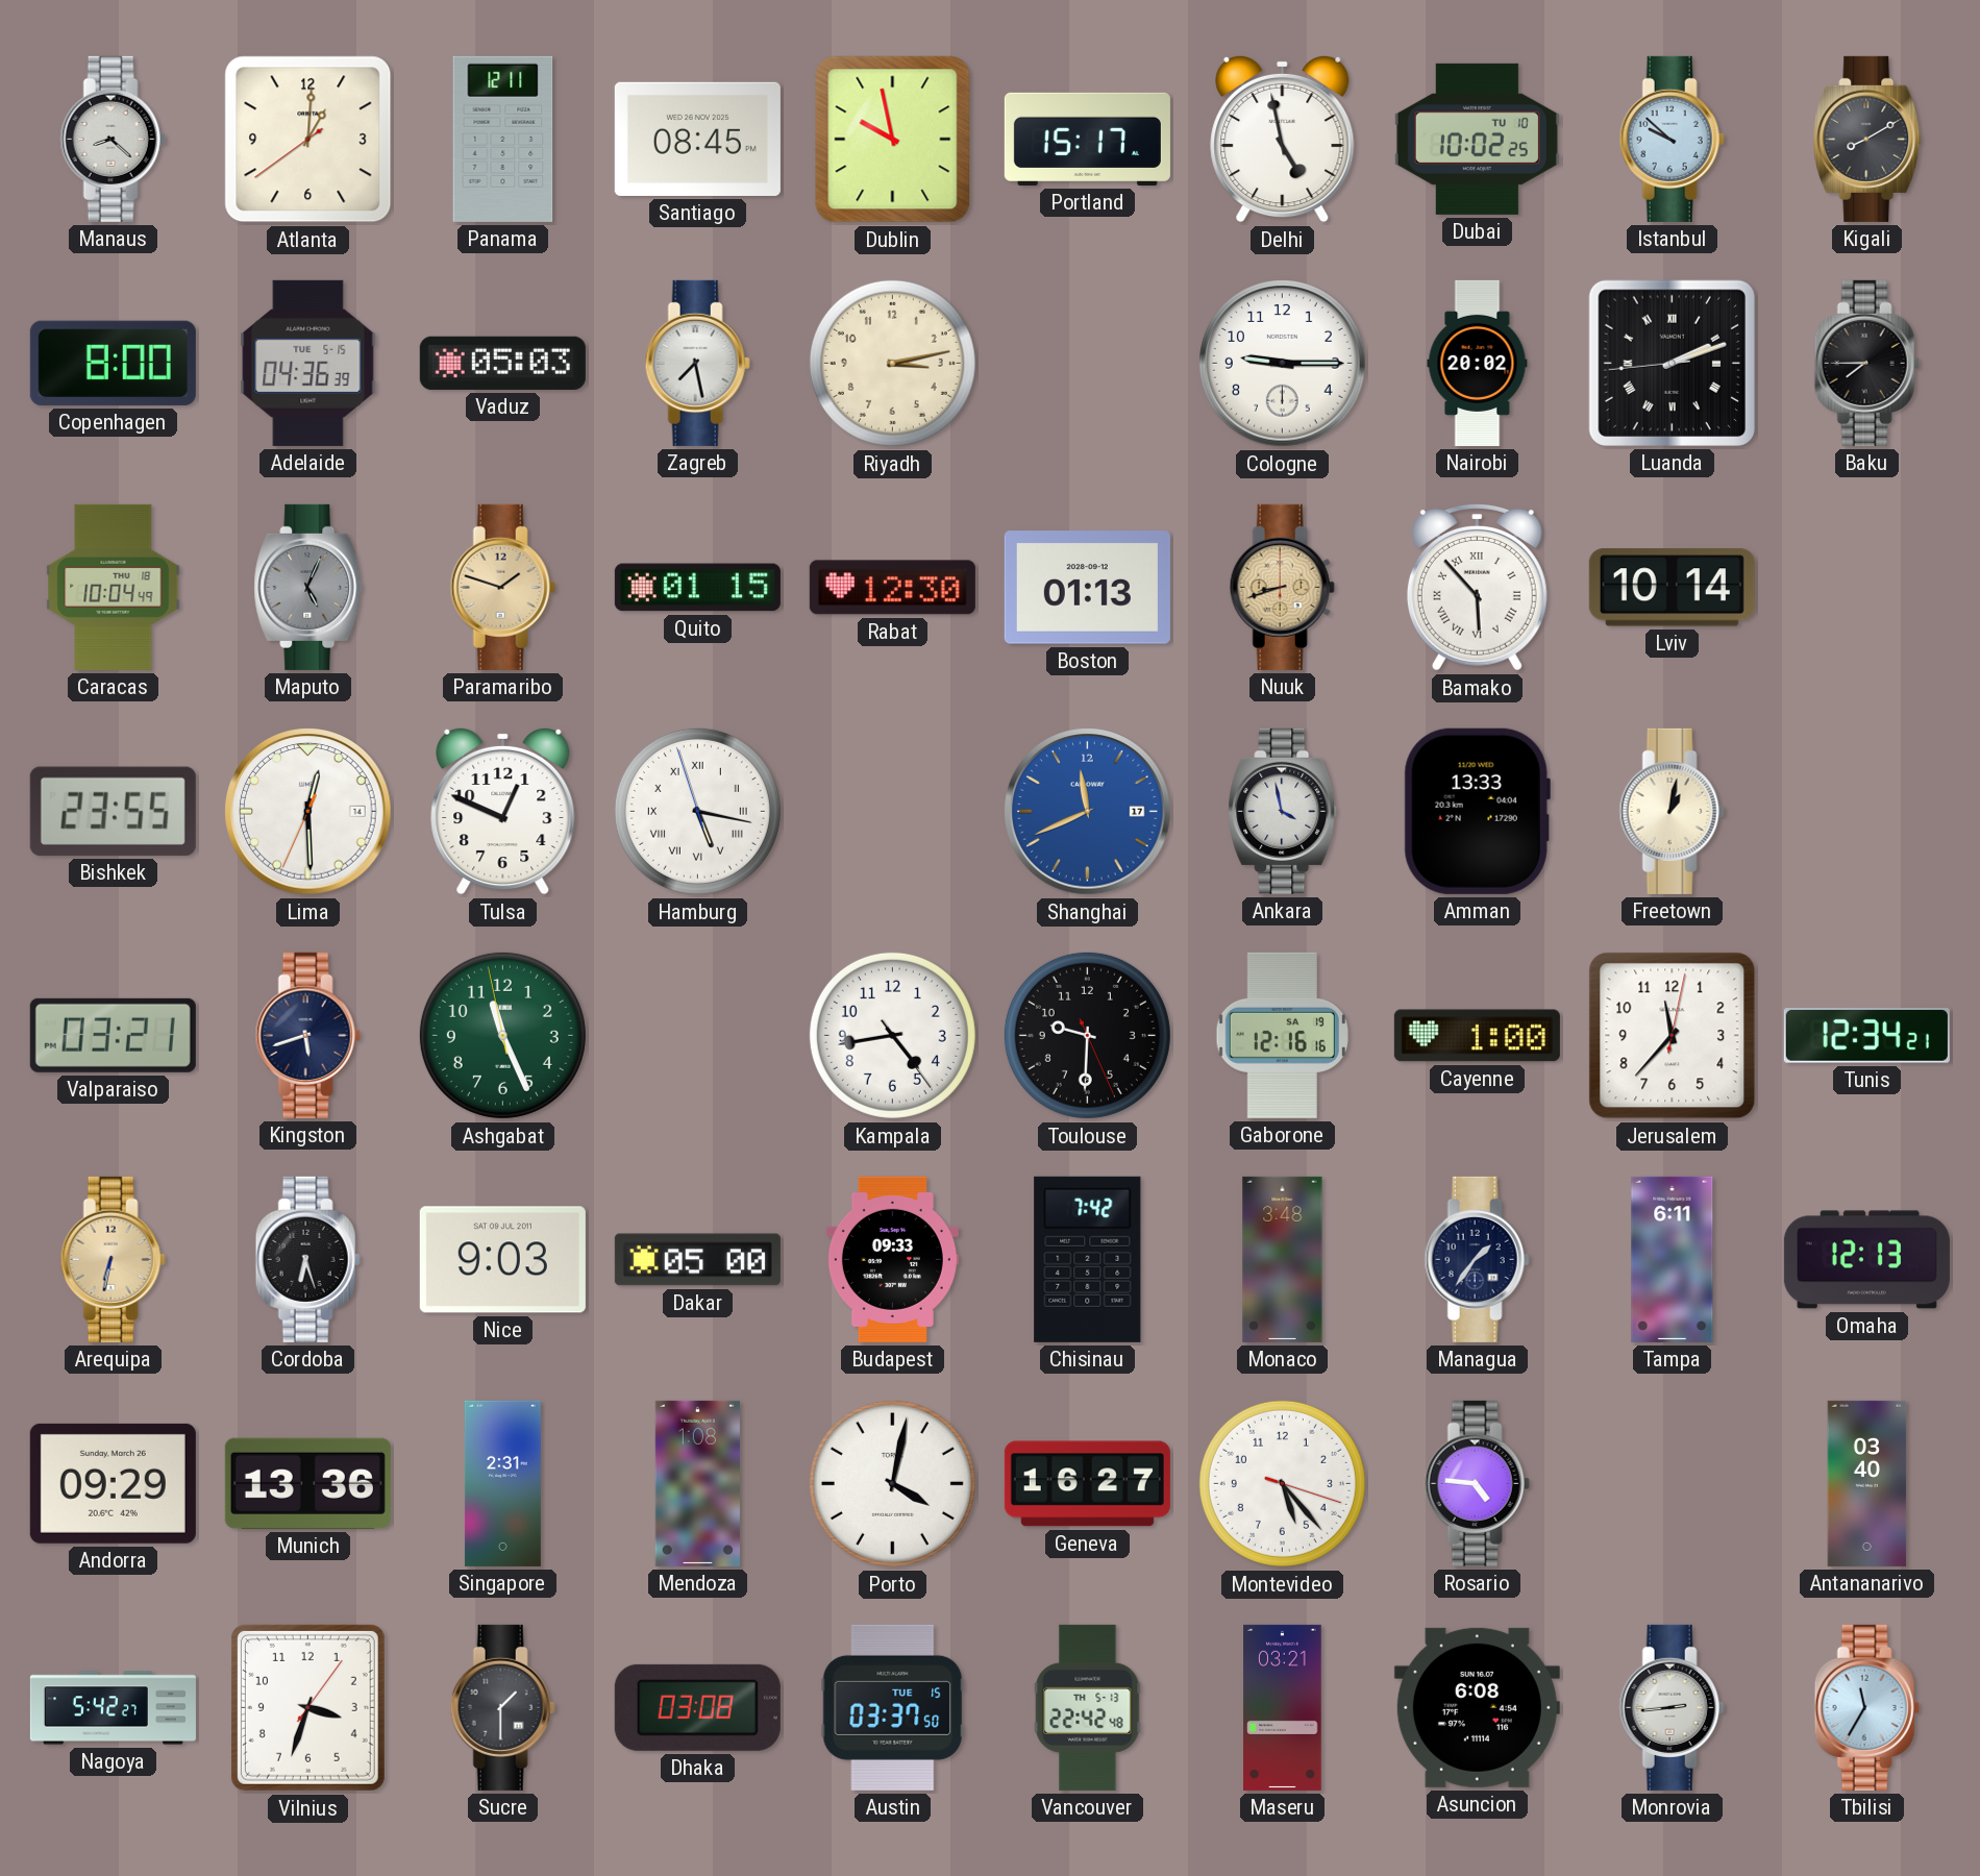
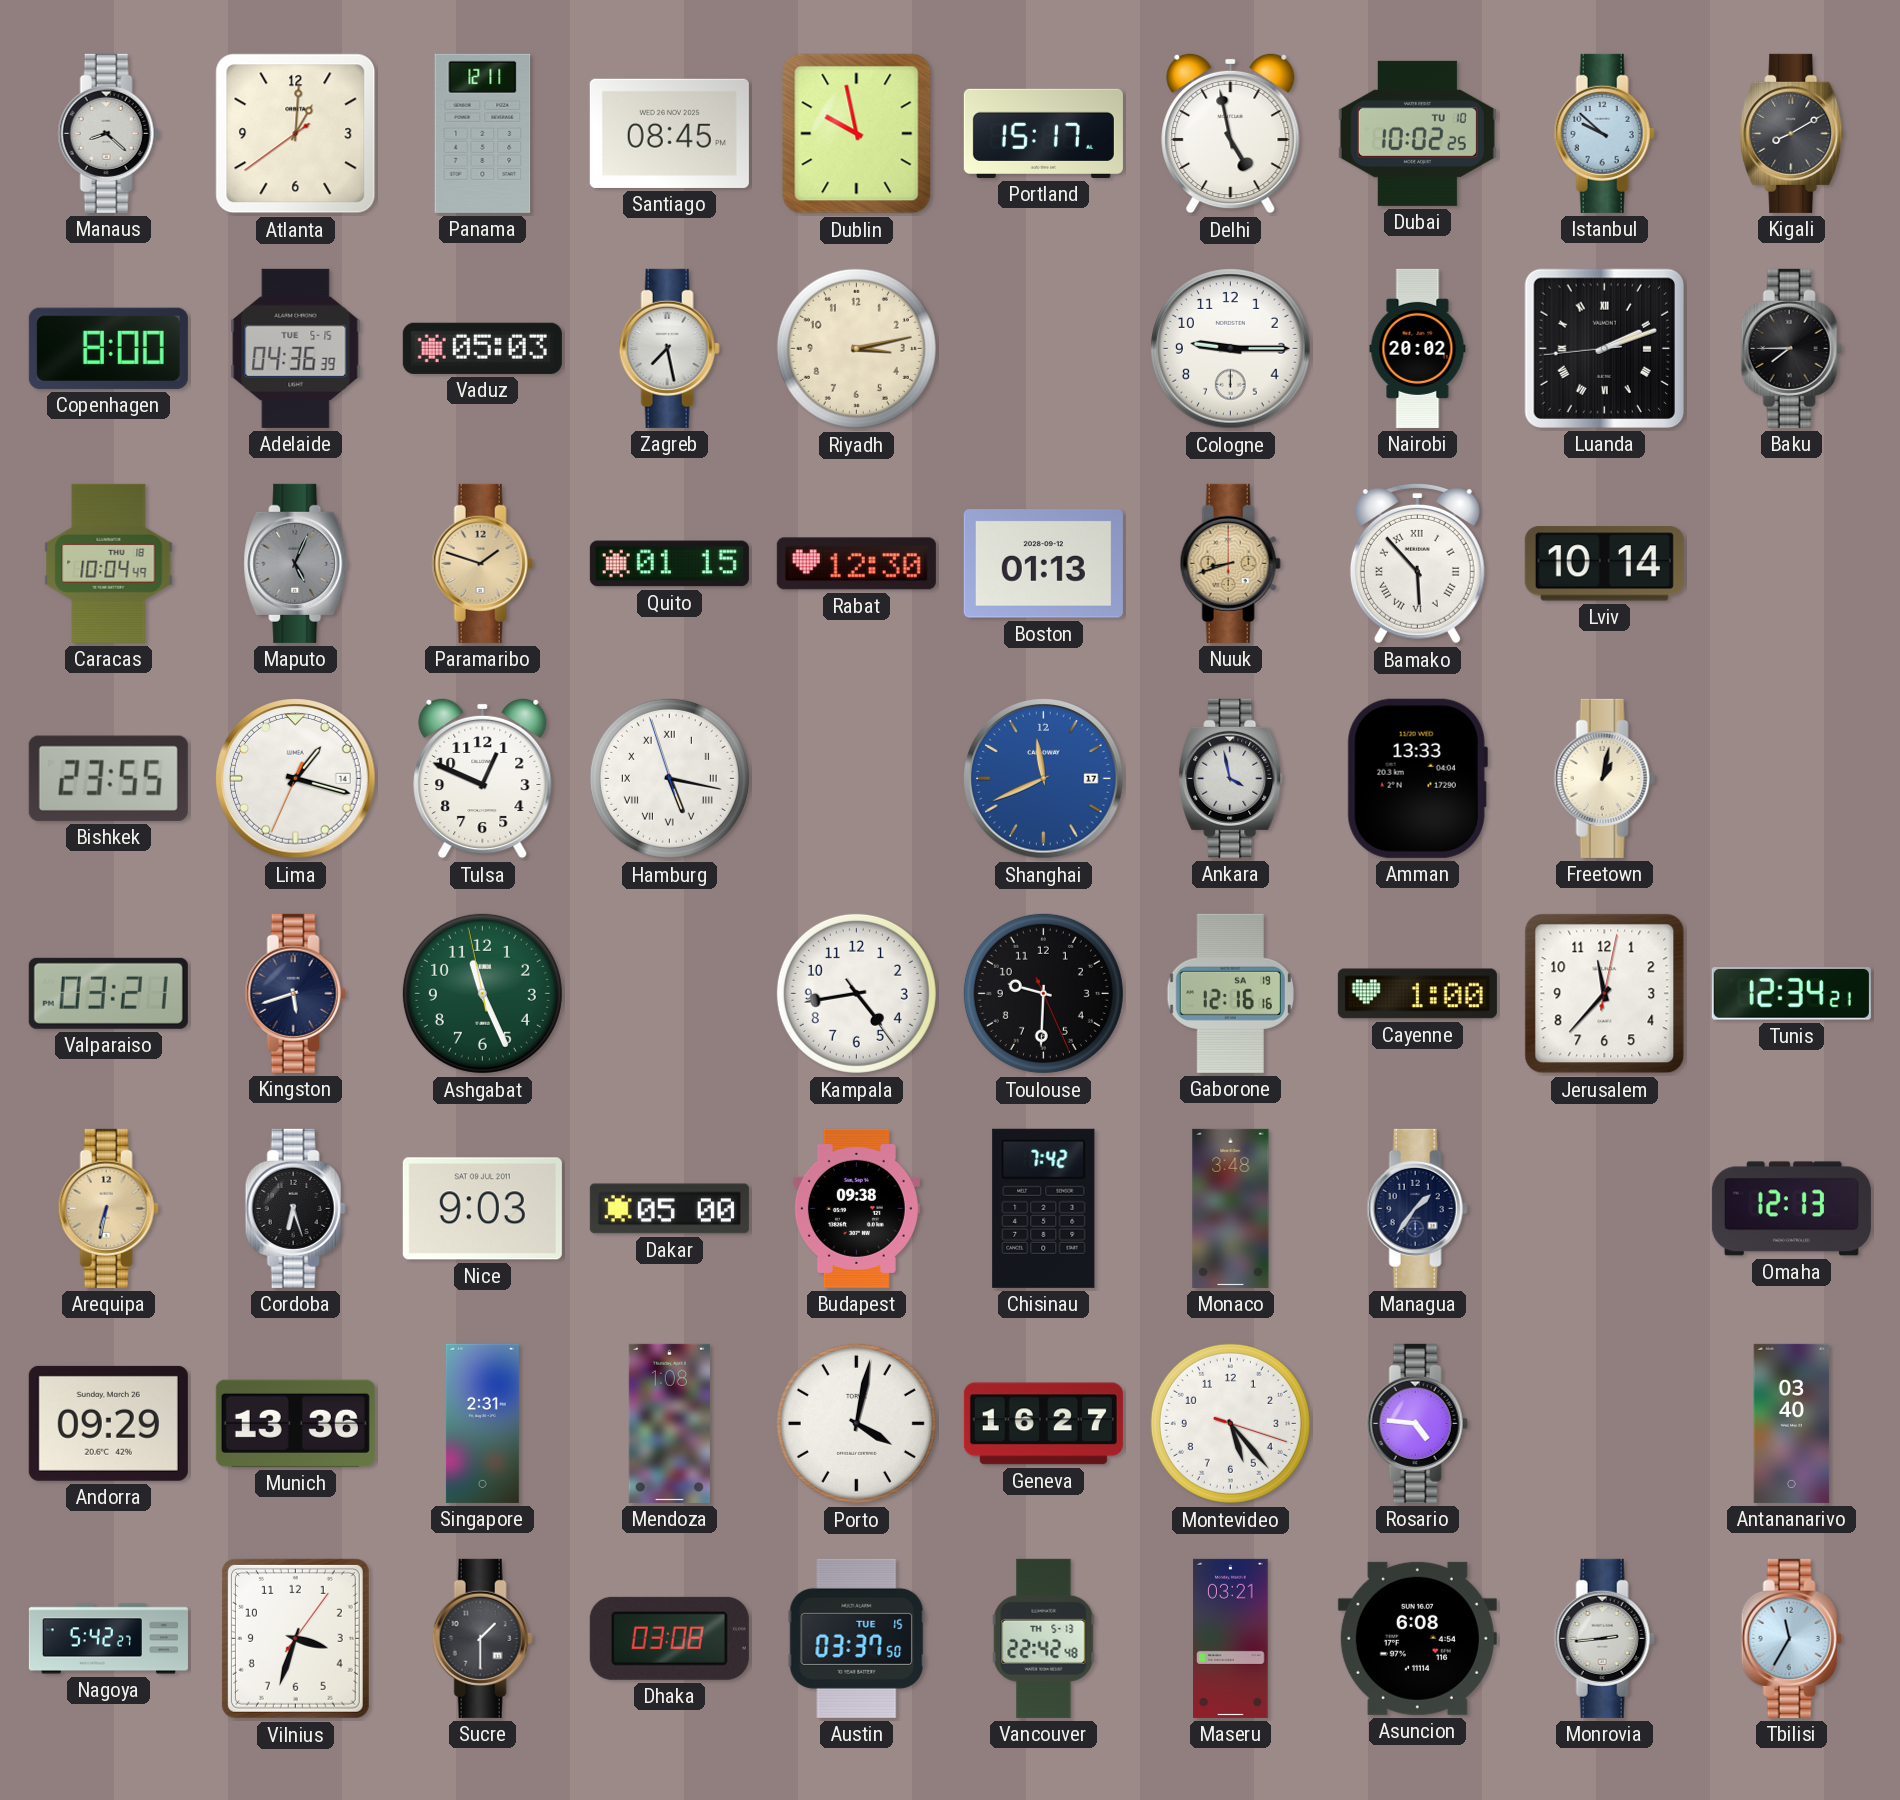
Lima: 12:29 -> 1:17
Budapest: 09:33 -> 09:38
Tampa: 6:11 -> none
